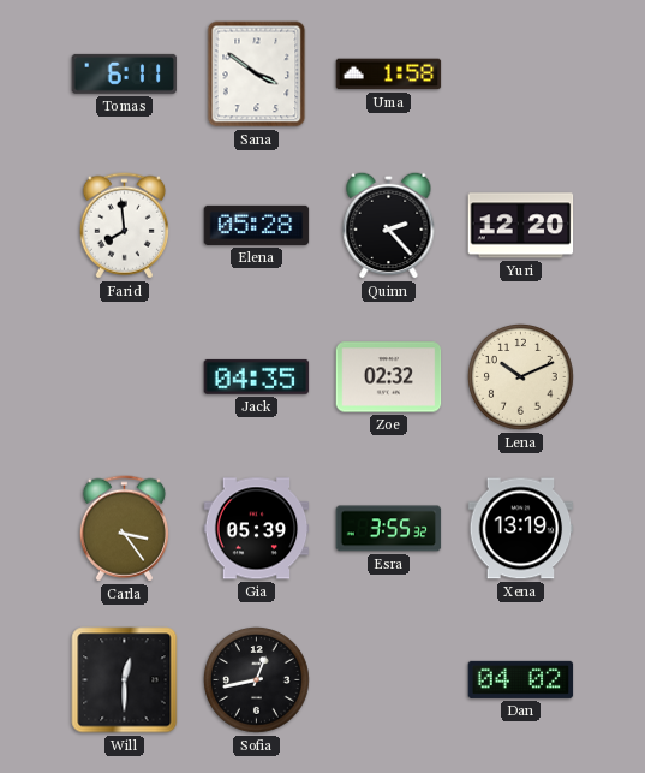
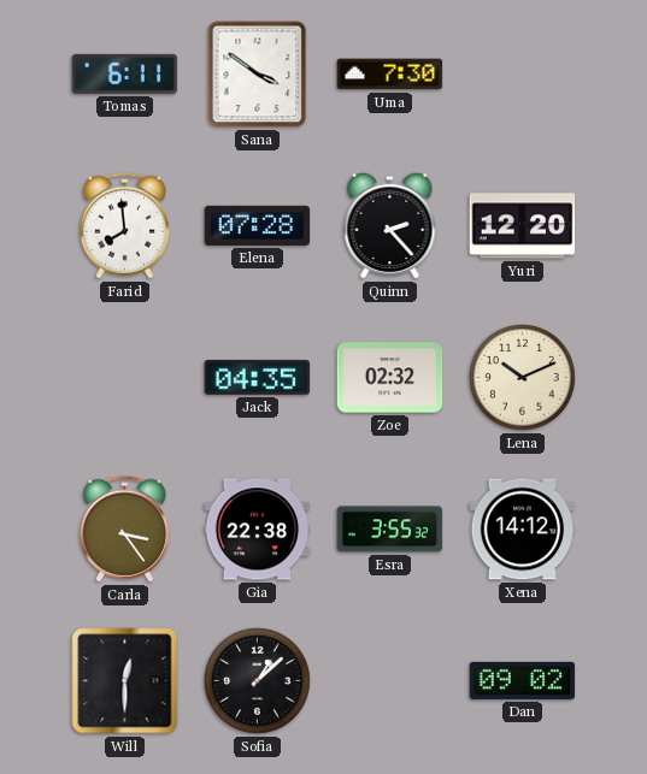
Uma: 1:58 -> 7:30
Elena: 05:28 -> 07:28
Gia: 05:39 -> 22:38
Xena: 13:19 -> 14:12
Sofia: 12:43 -> 1:08
Dan: 04:02 -> 09:02
